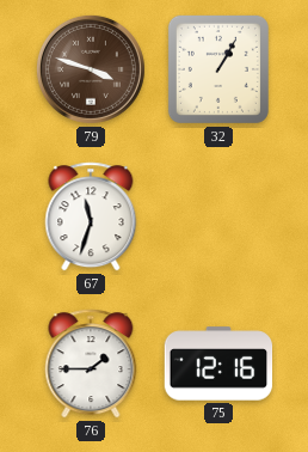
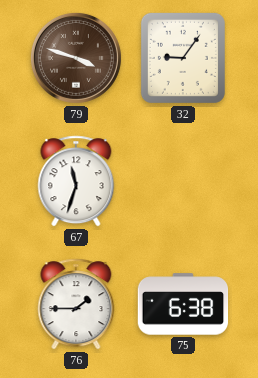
32: 1:05 -> 9:06
75: 12:16 -> 6:38
